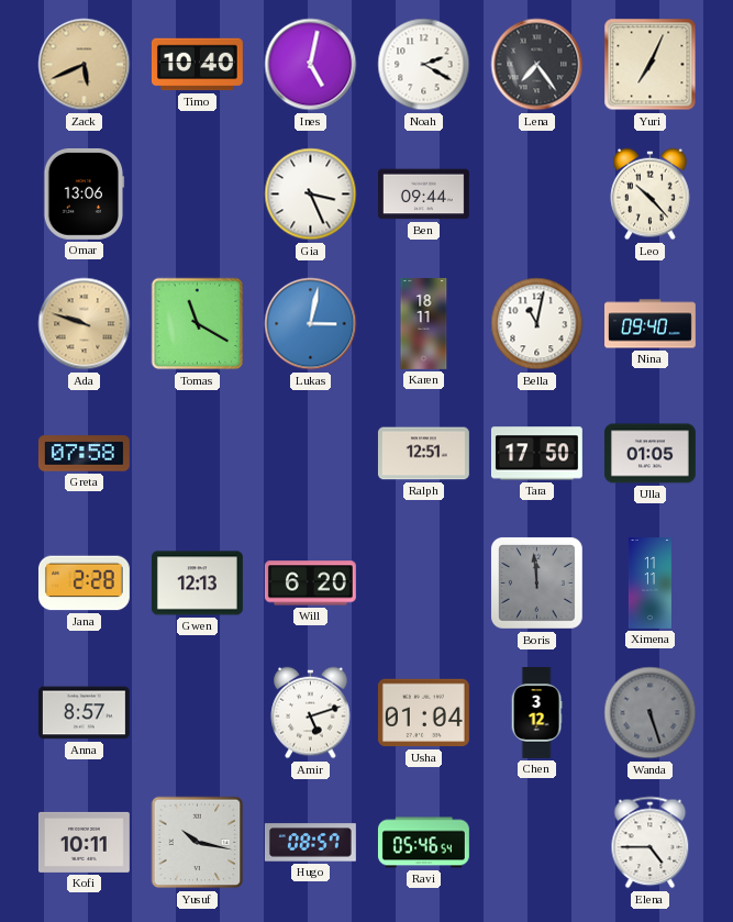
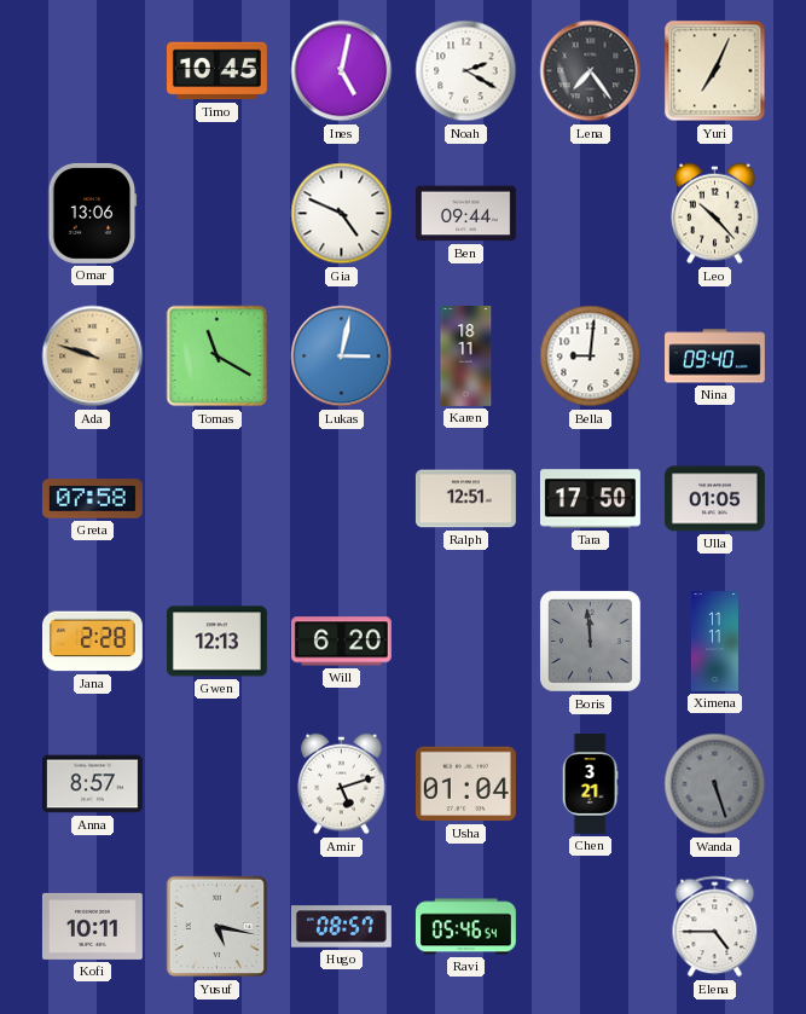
Zack: 5:41 -> none
Timo: 10:40 -> 10:45
Gia: 3:26 -> 4:49
Bella: 11:02 -> 9:01
Chen: 3:12 -> 3:21
Yusuf: 10:17 -> 5:17
